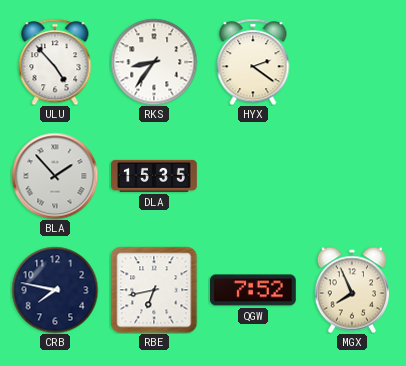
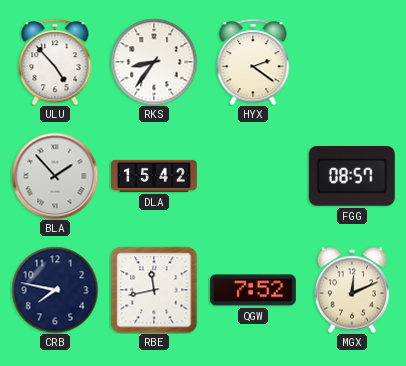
DLA: 15:35 -> 15:42
FGG: none -> 08:57
RBE: 6:43 -> 11:43
MGX: 7:56 -> 12:11
